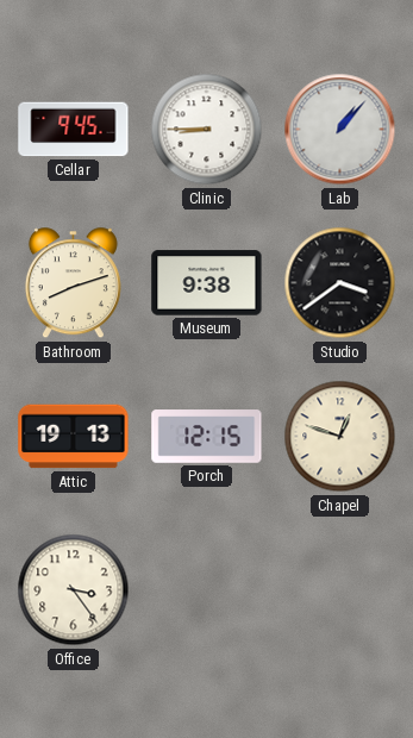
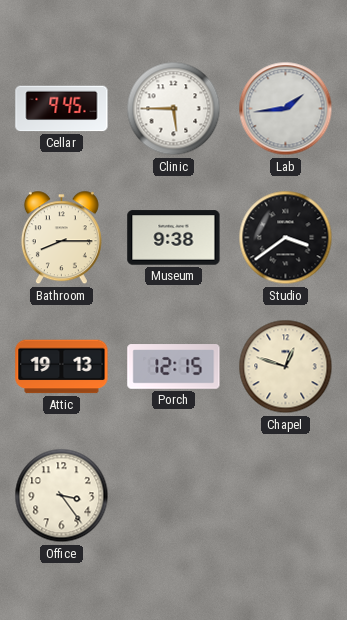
Clinic: 8:45 -> 5:45
Lab: 1:07 -> 1:44
Bathroom: 8:12 -> 8:15
